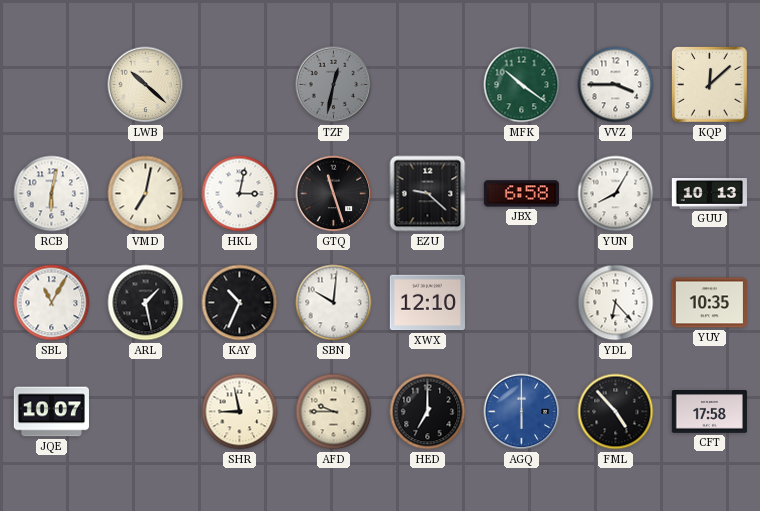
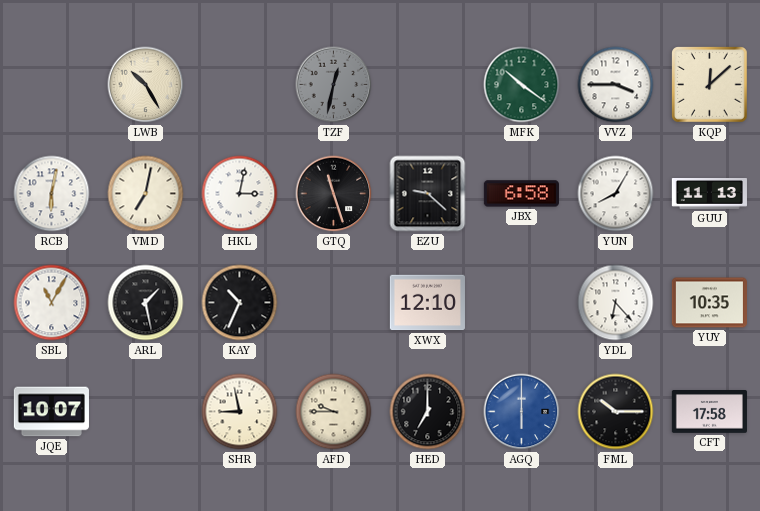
LWB: 10:22 -> 10:25
GUU: 10:13 -> 11:13
SBN: 10:01 -> none
FML: 4:53 -> 10:15
